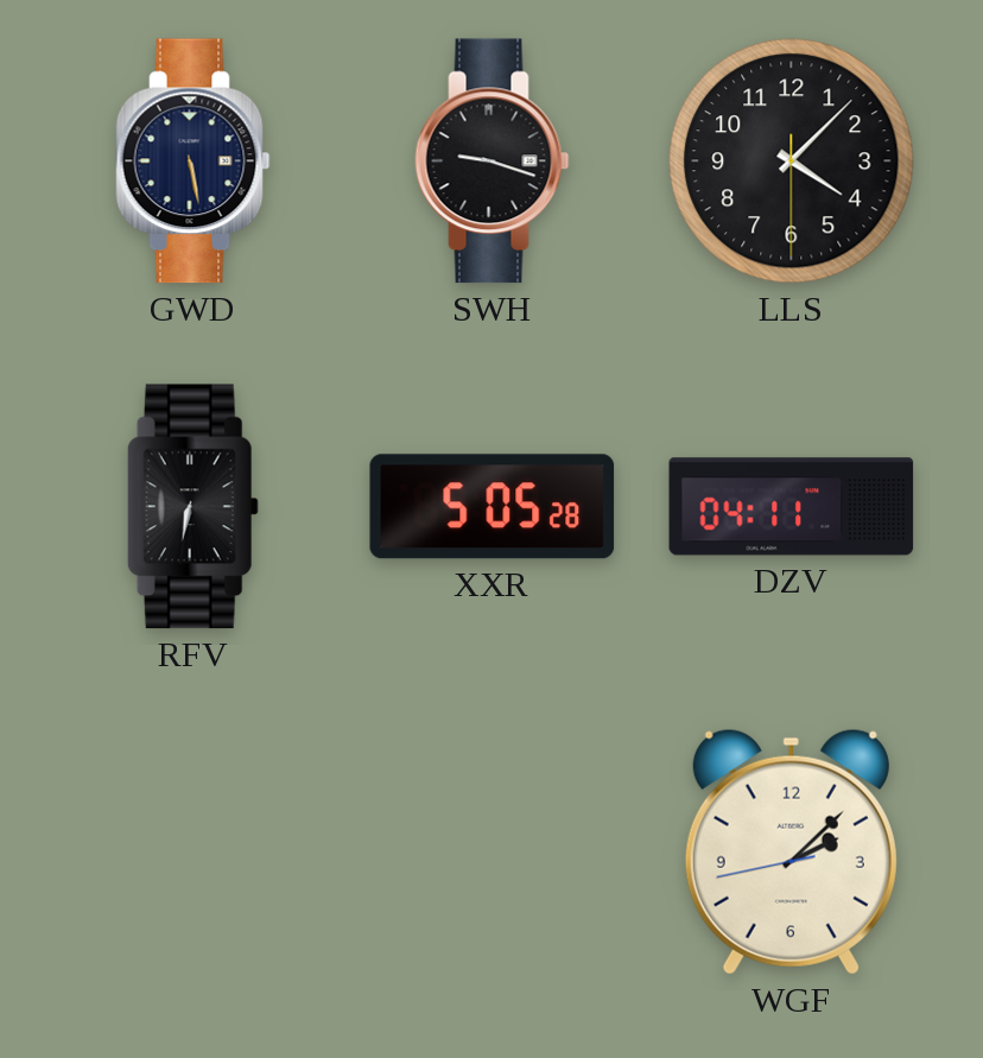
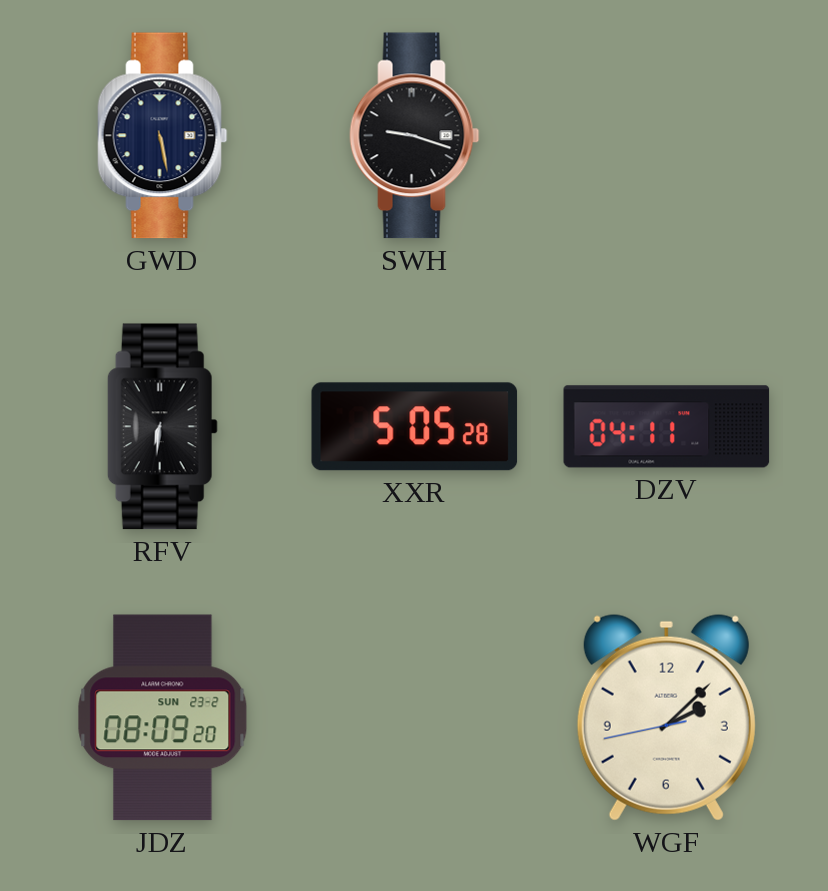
LLS: 4:07 -> none
RFV: 6:32 -> 6:31
JDZ: none -> 08:09
